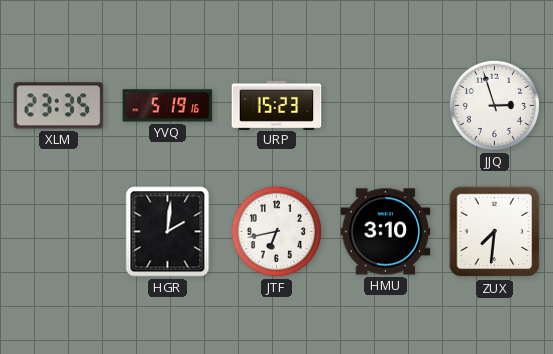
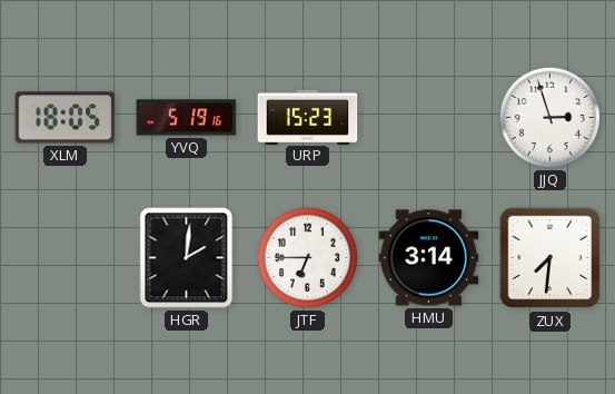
XLM: 23:35 -> 18:05
JTF: 6:43 -> 6:45
HMU: 3:10 -> 3:14
